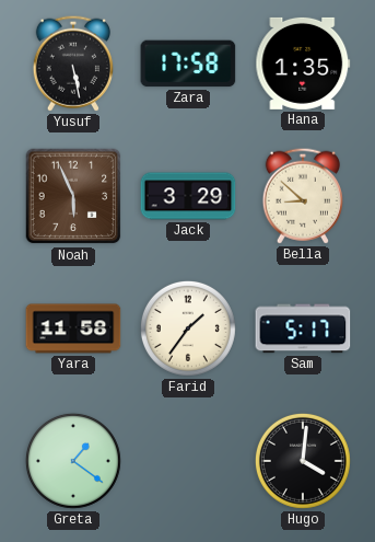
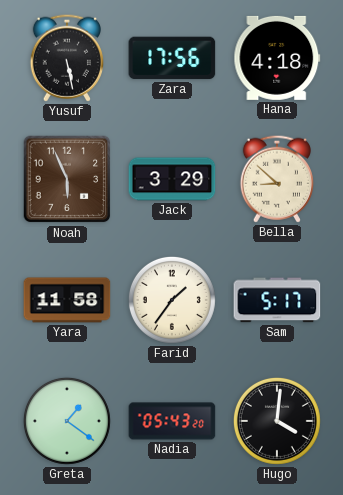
Zara: 17:58 -> 17:56
Hana: 1:35 -> 4:18
Nadia: none -> 05:43
